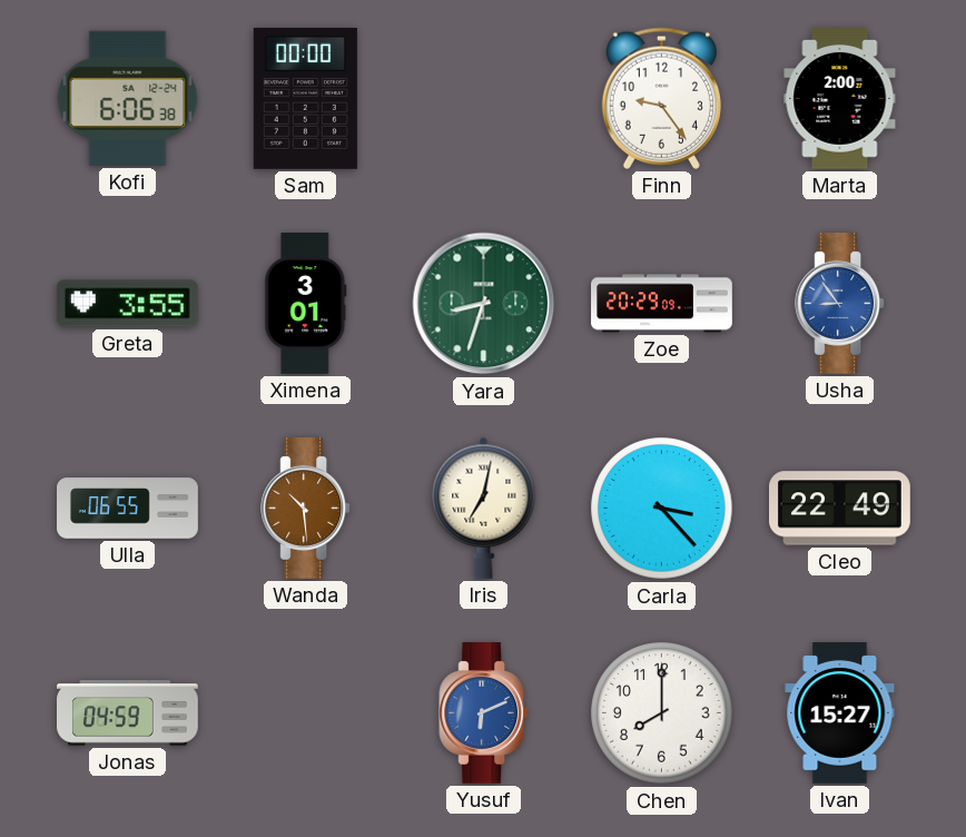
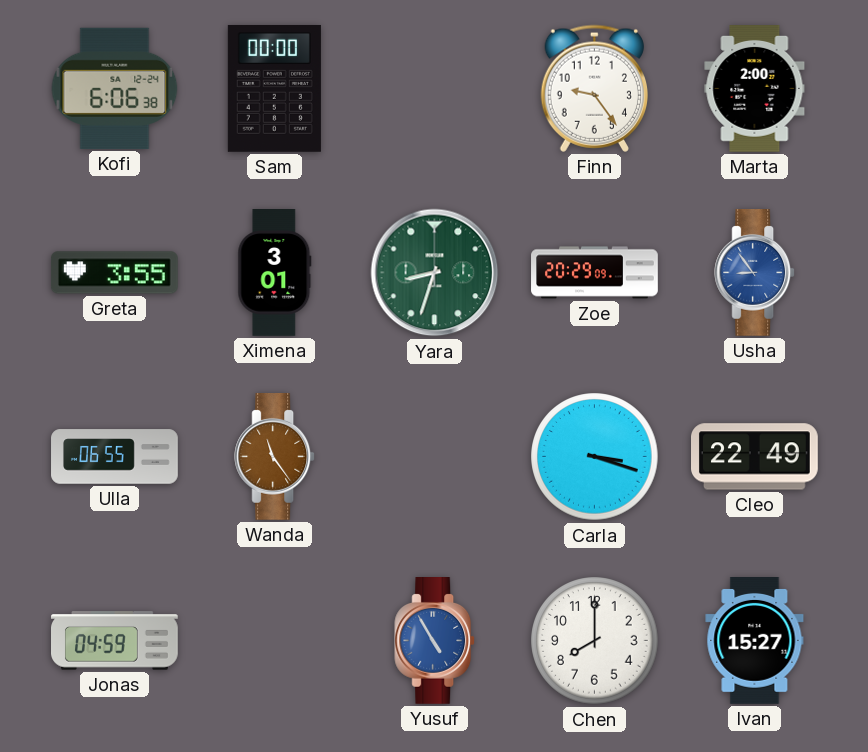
Wanda: 10:29 -> 11:24
Iris: 7:02 -> none
Carla: 3:23 -> 3:18
Yusuf: 6:11 -> 4:55
